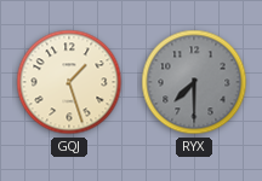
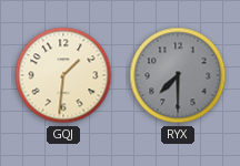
GQJ: 1:27 -> 1:31
